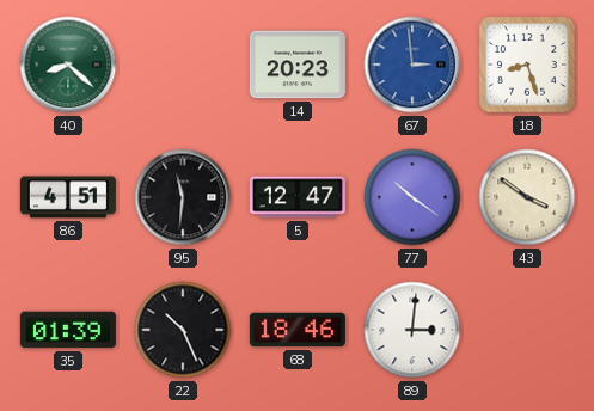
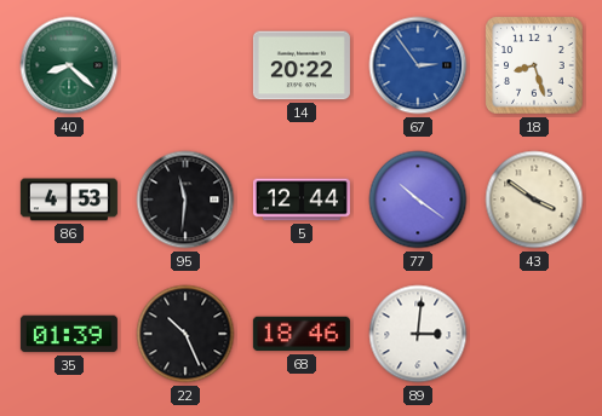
14: 20:23 -> 20:22
67: 2:59 -> 2:54
86: 4:51 -> 4:53
5: 12:47 -> 12:44
